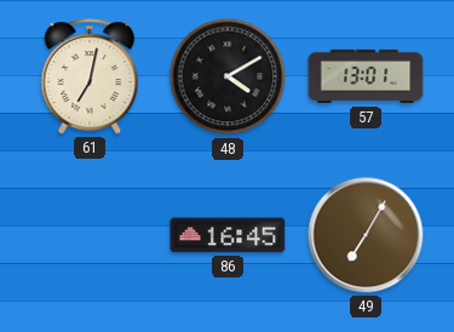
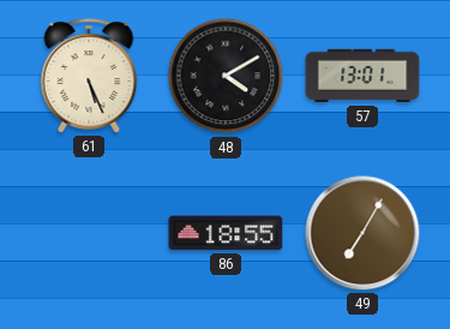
61: 7:02 -> 5:26
86: 16:45 -> 18:55
